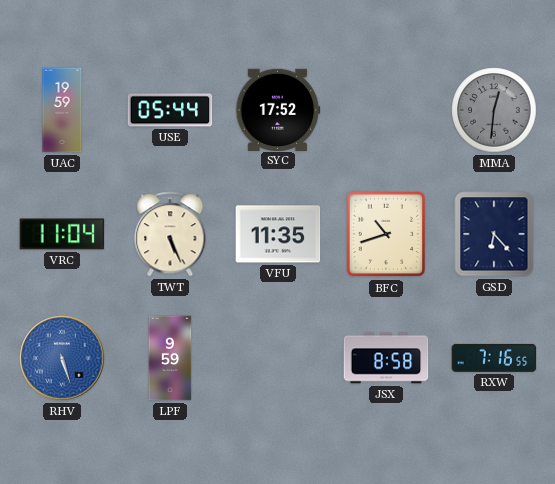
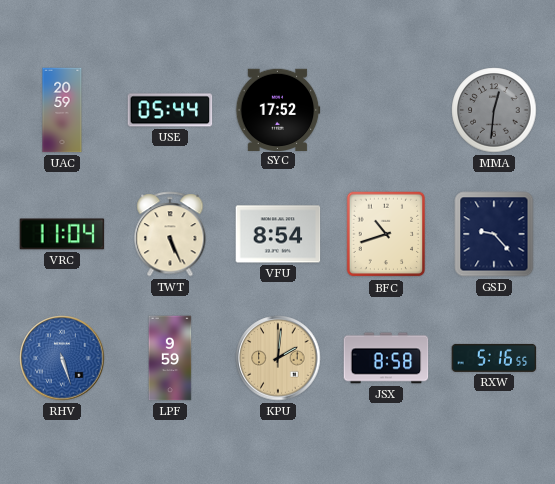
UAC: 19:59 -> 20:59
VFU: 11:35 -> 8:54
GSD: 6:23 -> 9:23
KPU: none -> 2:01
RXW: 7:16 -> 5:16
